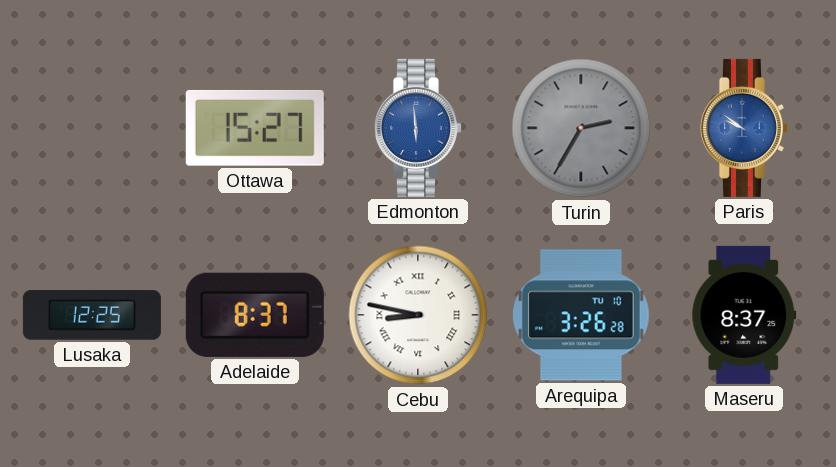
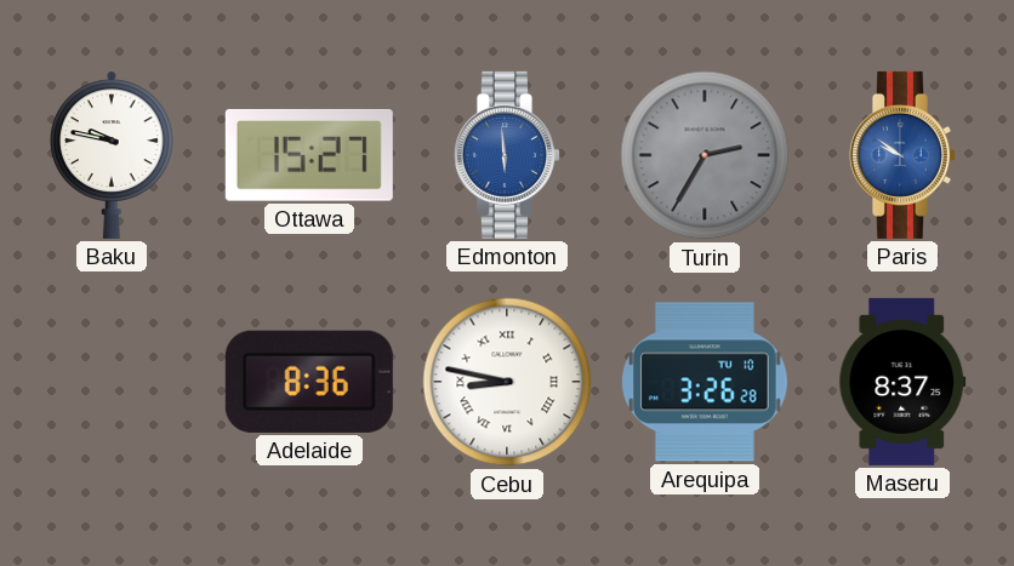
Baku: none -> 9:47
Lusaka: 12:25 -> none
Adelaide: 8:37 -> 8:36
